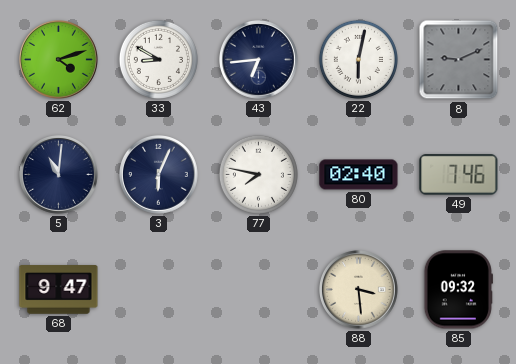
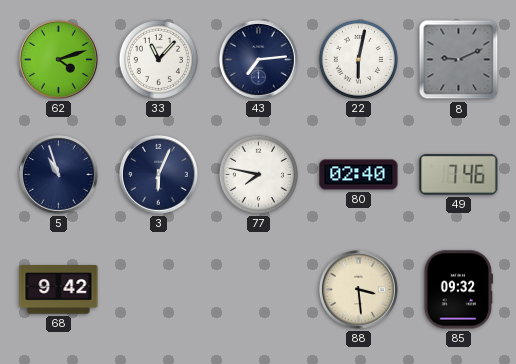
33: 8:50 -> 11:07
43: 6:44 -> 7:14
5: 11:01 -> 10:57
68: 9:47 -> 9:42
